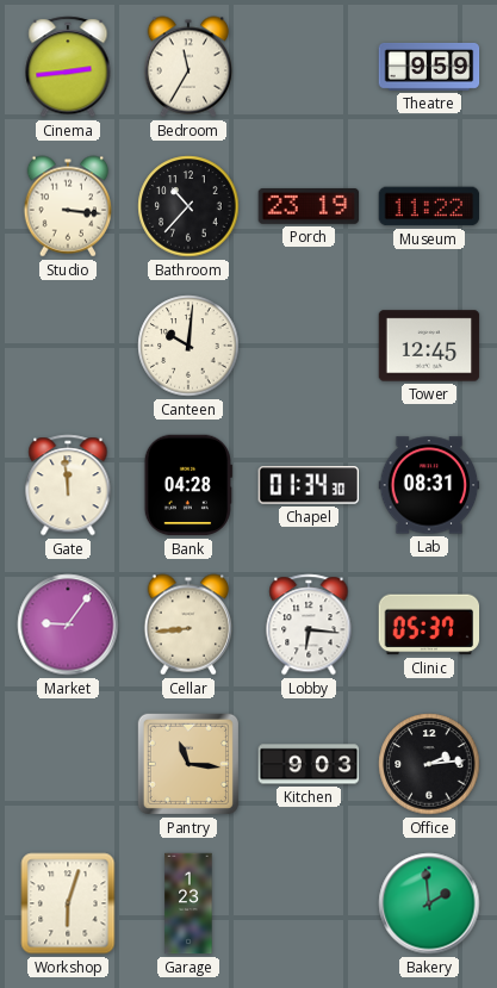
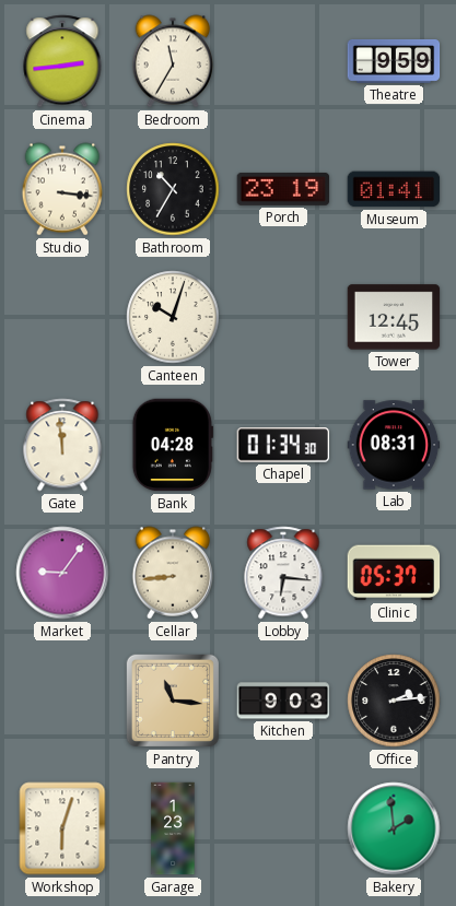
Bathroom: 10:37 -> 10:35
Museum: 11:22 -> 01:41
Canteen: 10:01 -> 10:03
